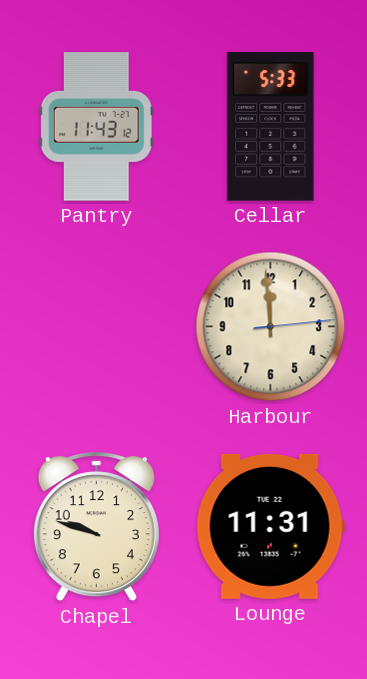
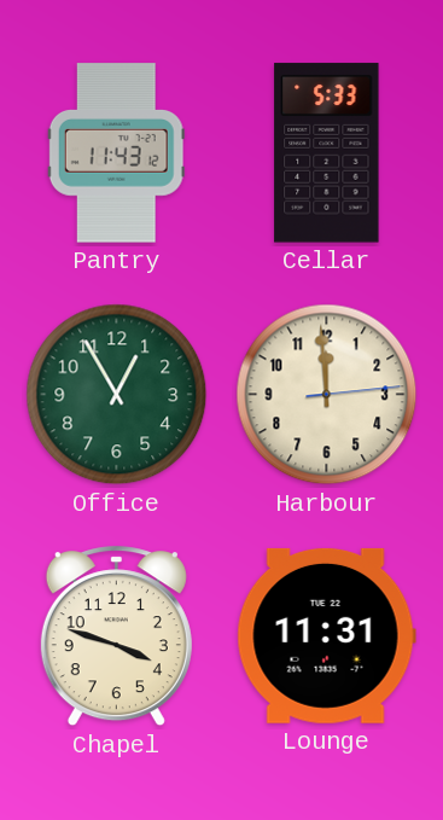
Office: none -> 12:55
Chapel: 9:48 -> 3:48
